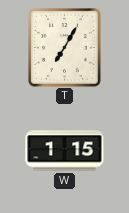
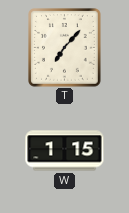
T: 7:05 -> 7:07
